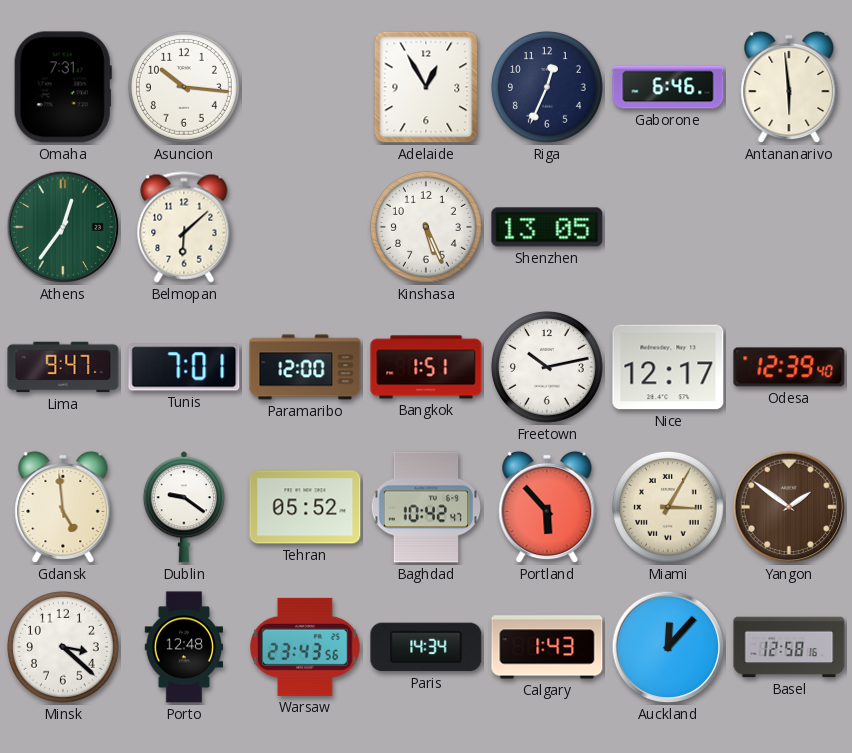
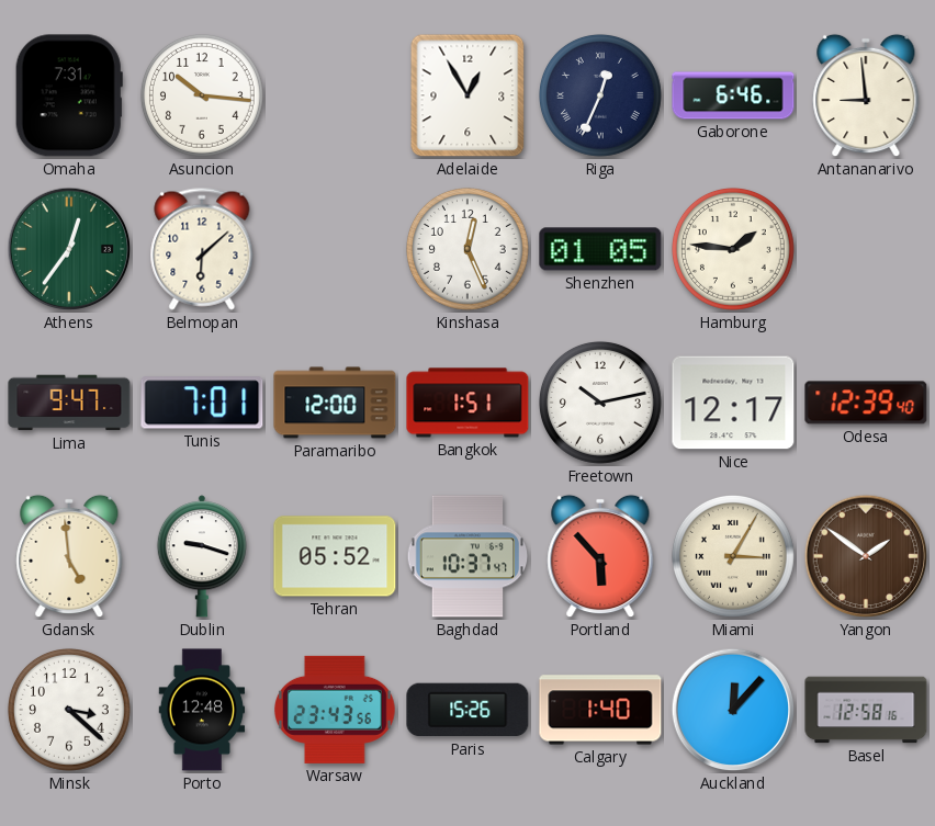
Riga numerals: Arabic -> Roman
Antananarivo: 5:59 -> 8:59
Kinshasa: 5:26 -> 12:26
Shenzhen: 13:05 -> 01:05
Hamburg: none -> 1:46
Dublin: 9:21 -> 9:18
Baghdad: 10:42 -> 10:37
Paris: 14:34 -> 15:26
Calgary: 1:43 -> 1:40
